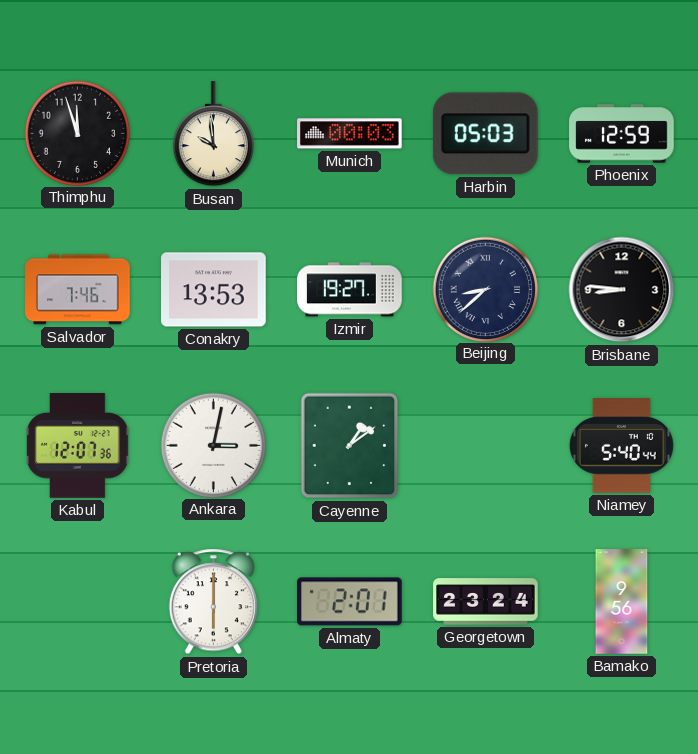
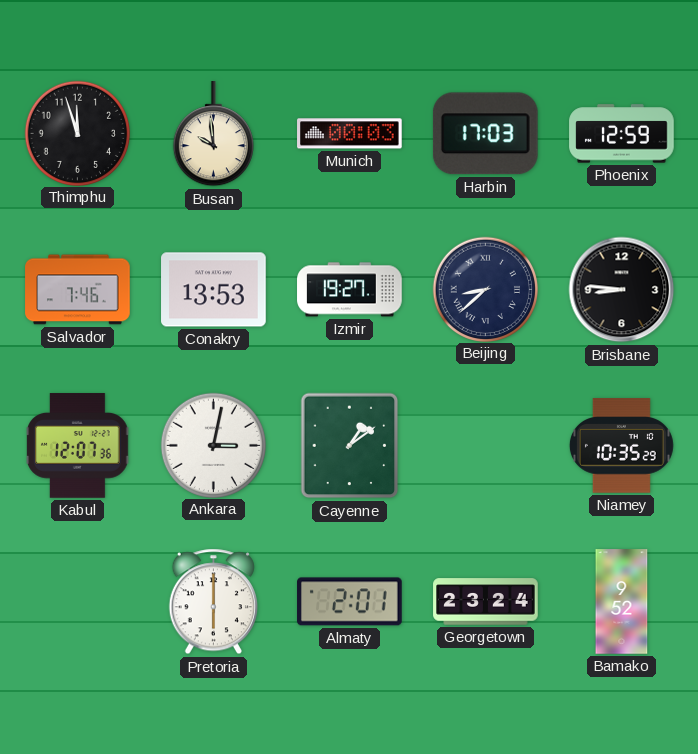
Harbin: 05:03 -> 17:03
Niamey: 5:40 -> 10:35
Bamako: 9:56 -> 9:52
